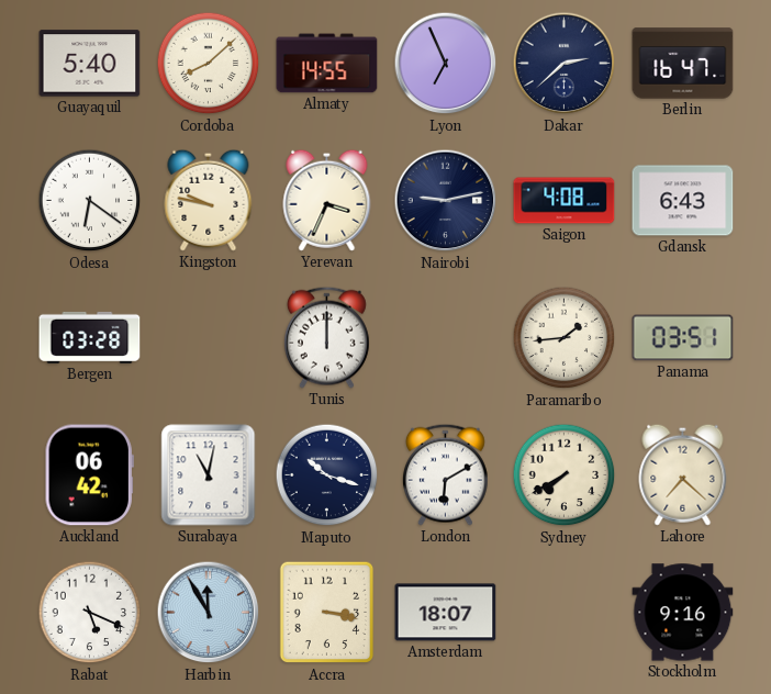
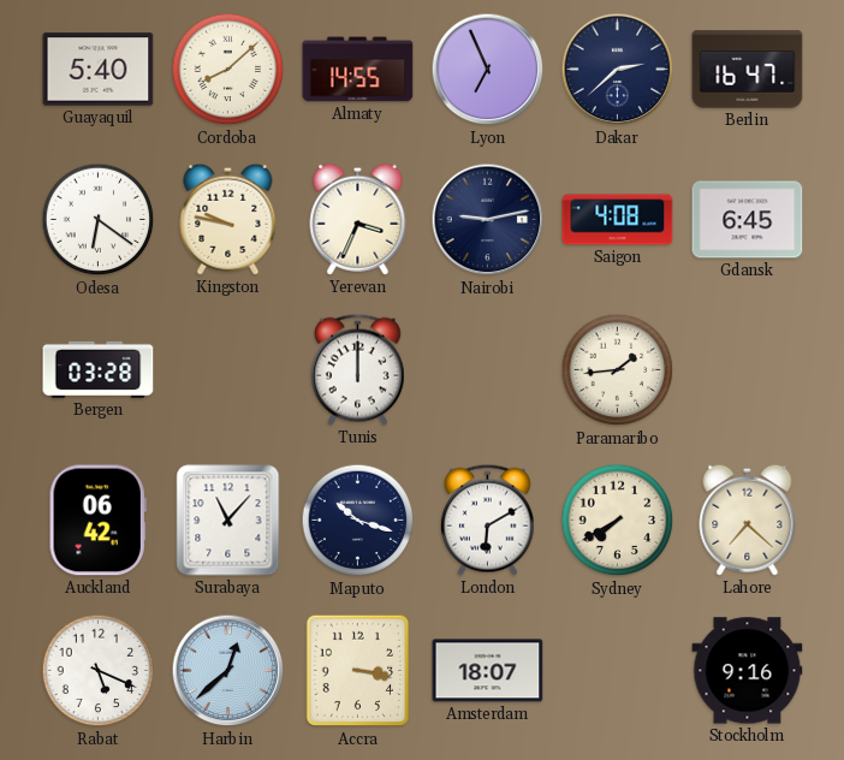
Gdansk: 6:43 -> 6:45
Panama: 03:51 -> none
Surabaya: 11:02 -> 11:07
Harbin: 11:55 -> 12:38
